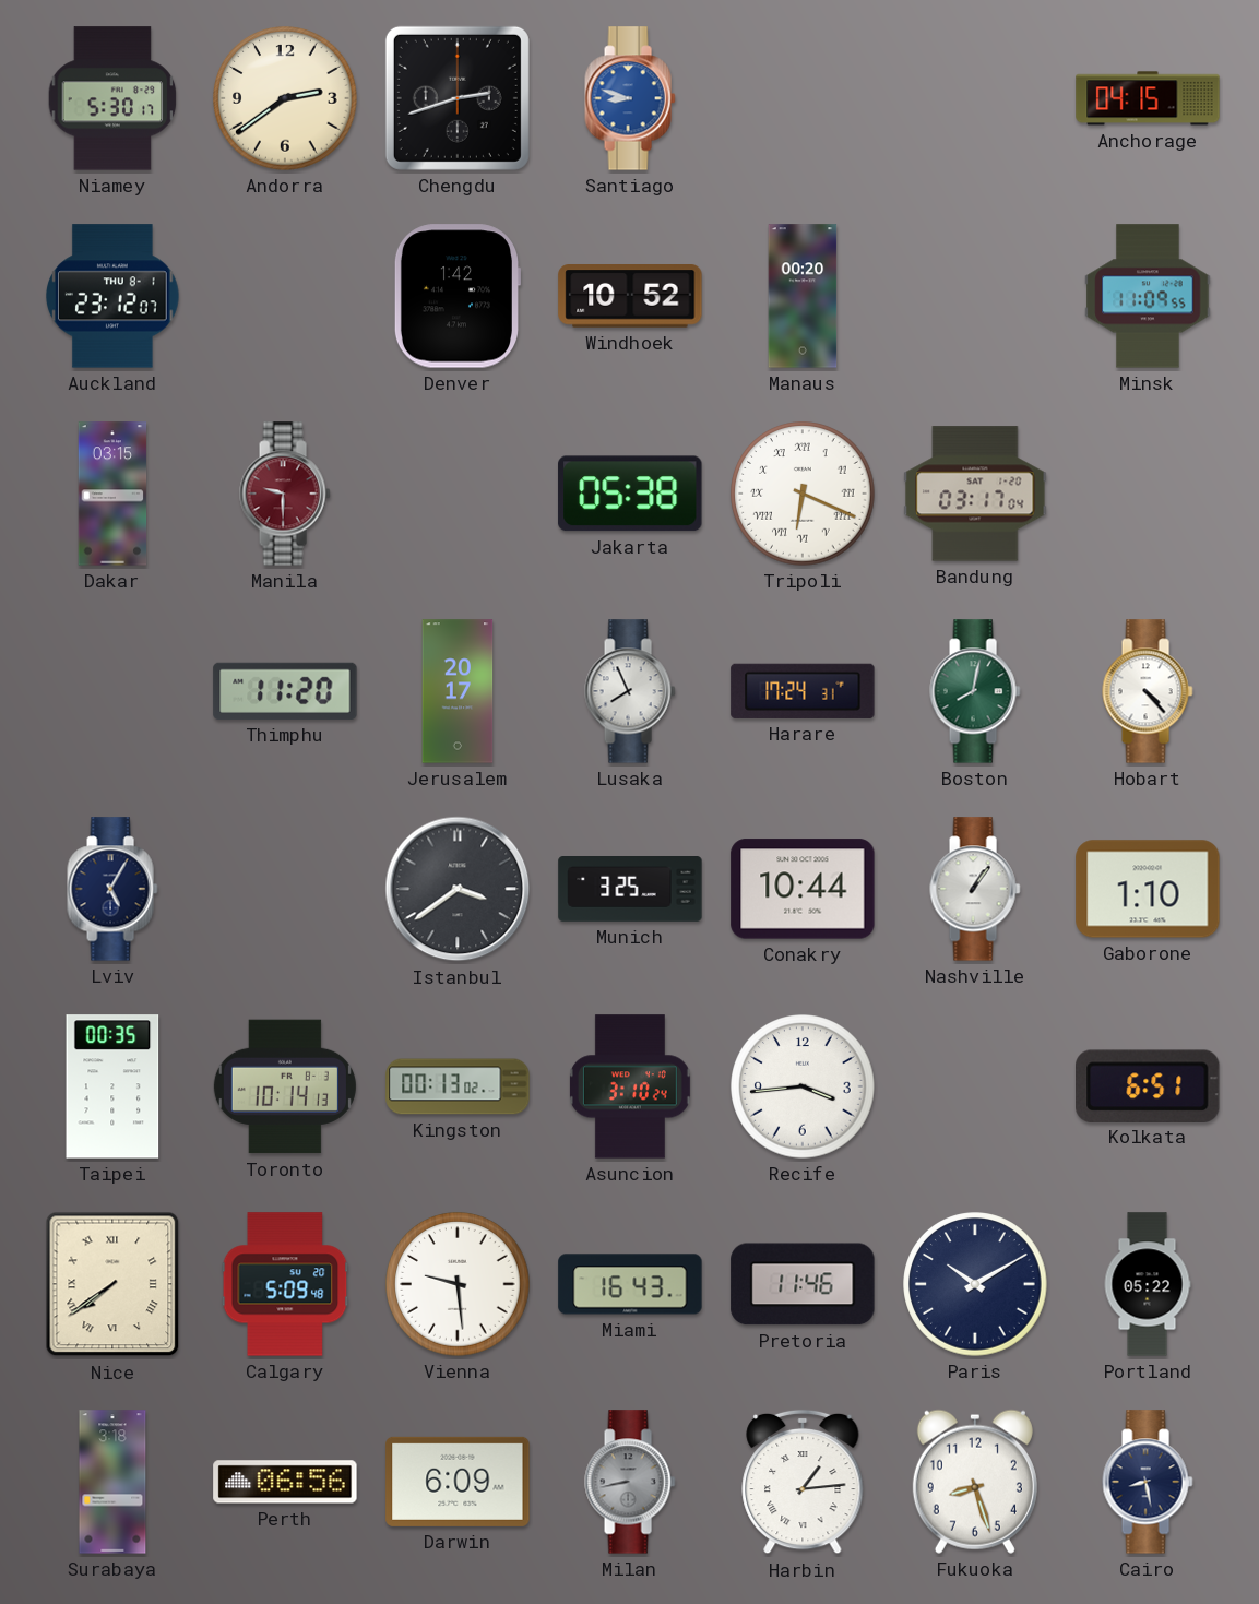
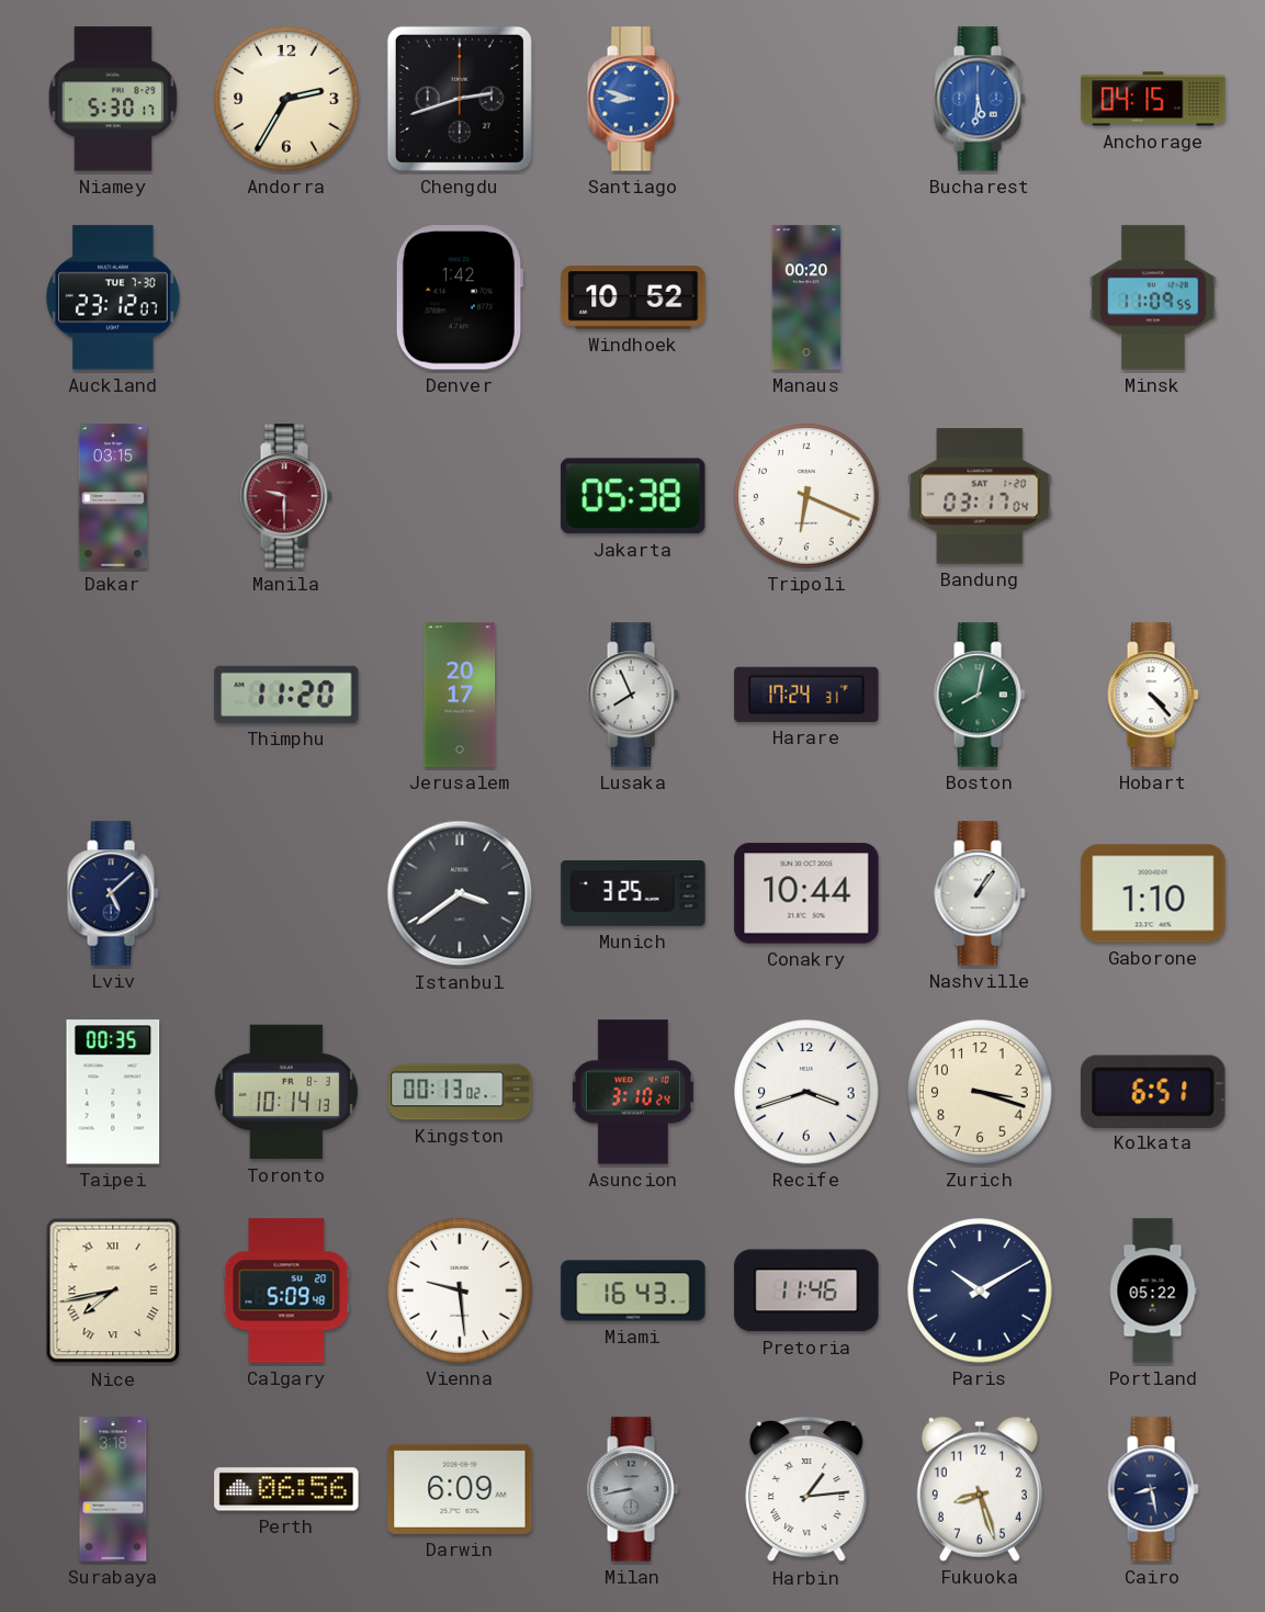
Andorra: 2:39 -> 2:35
Bucharest: none -> 5:31
Auckland date: THU 8-1 -> TUE 7-30
Tripoli numerals: Roman -> Arabic
Lviv: 5:05 -> 5:08
Recife: 3:44 -> 3:42
Zurich: none -> 3:18
Nice: 7:39 -> 7:43
